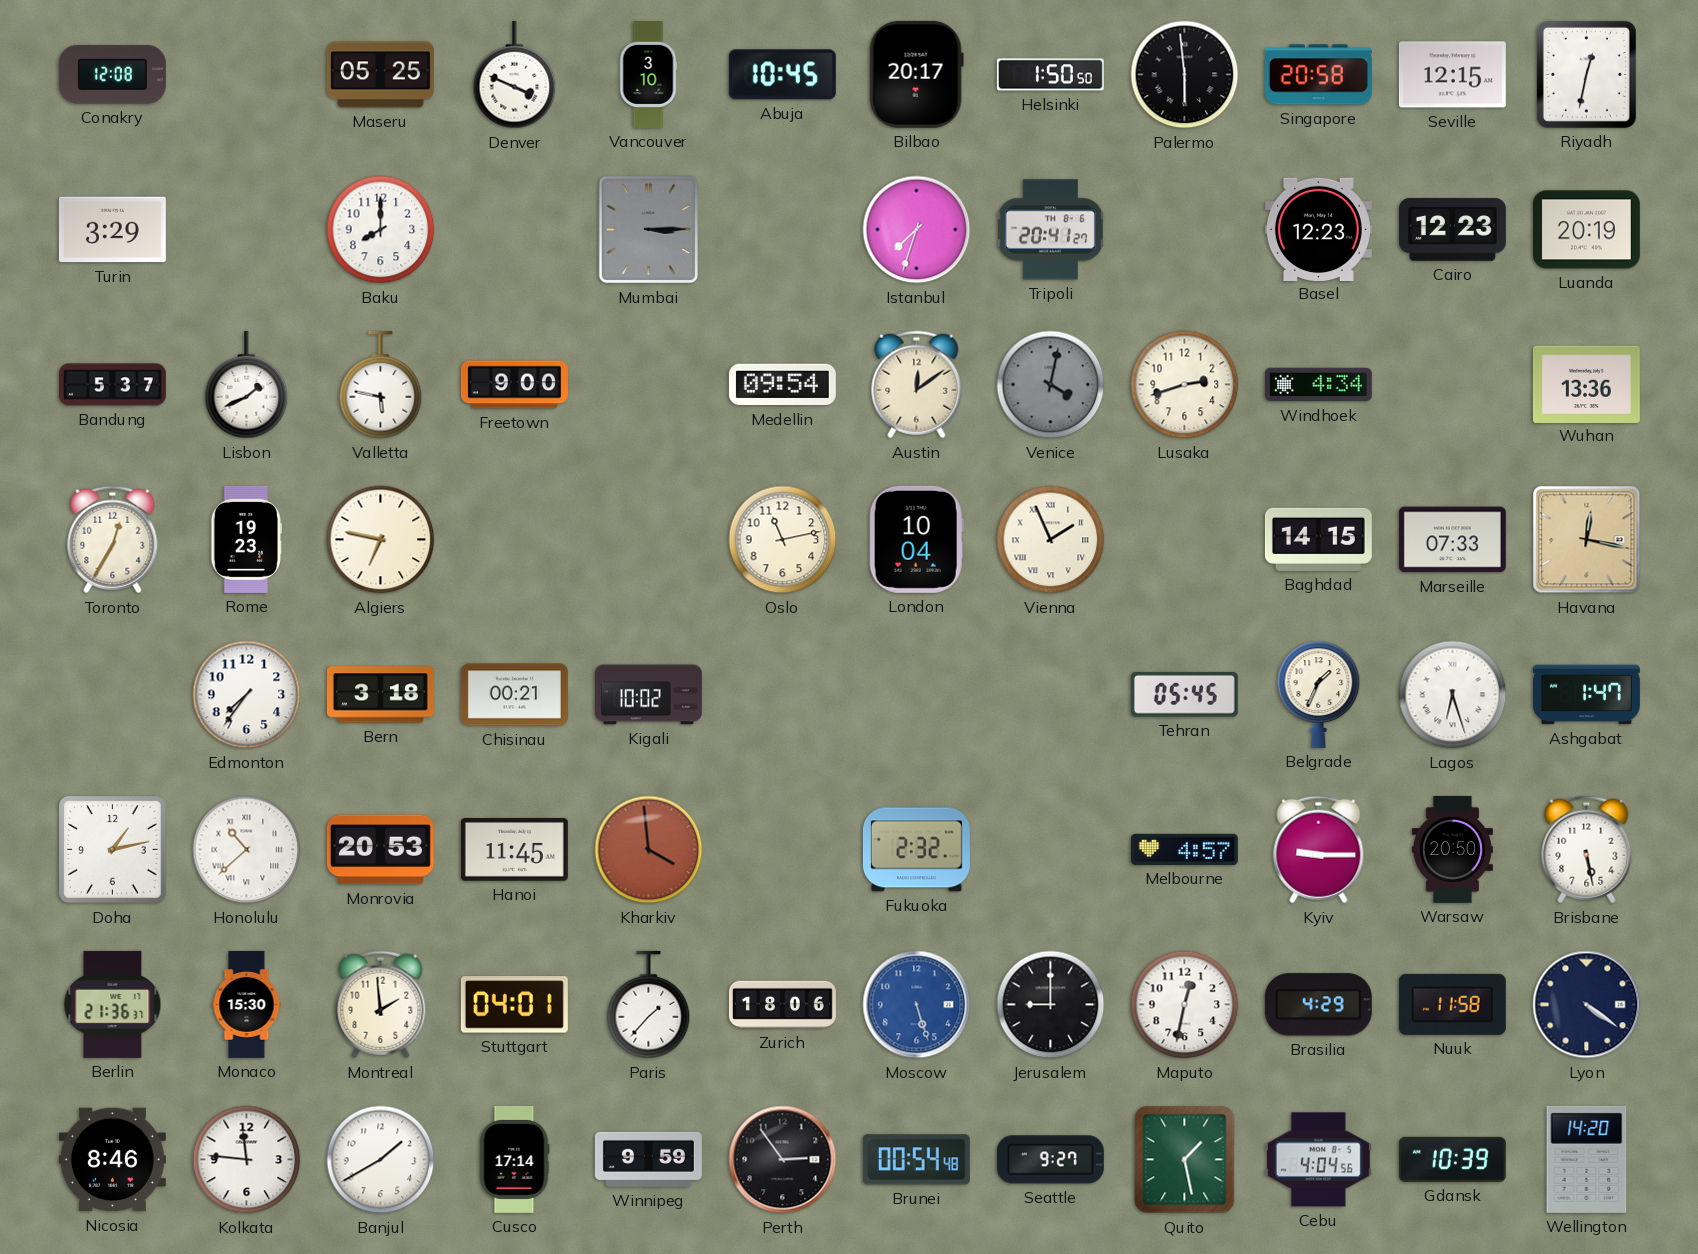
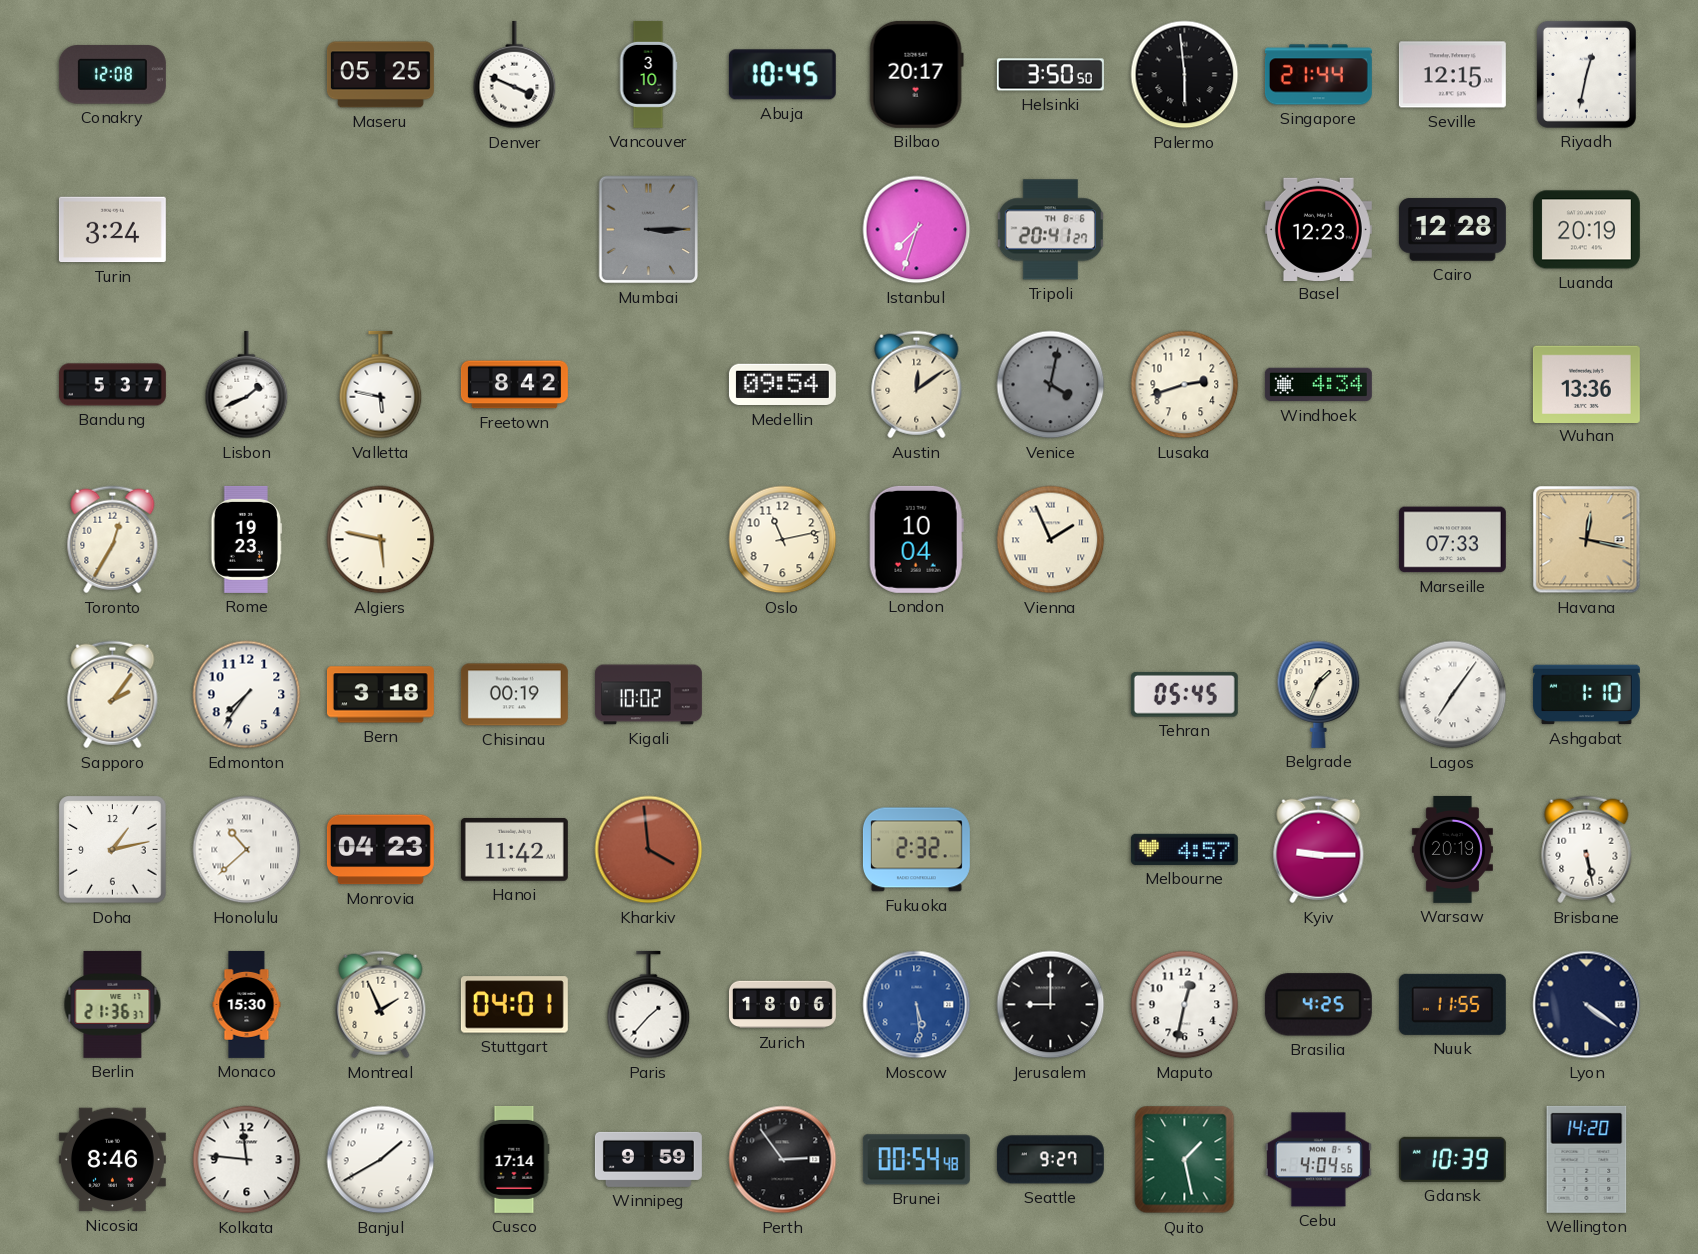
Helsinki: 1:50 -> 3:50
Singapore: 20:58 -> 21:44
Turin: 3:29 -> 3:24
Baku: 8:00 -> none
Cairo: 12:23 -> 12:28
Freetown: 9:00 -> 8:42
Algiers: 6:47 -> 5:47
Baghdad: 14:15 -> none
Sapporo: none -> 2:06
Chisinau: 00:21 -> 00:19
Lagos: 6:27 -> 7:06
Ashgabat: 1:47 -> 1:10
Monrovia: 20:53 -> 04:23
Hanoi: 11:45 -> 11:42
Warsaw: 20:50 -> 20:19
Montreal: 1:59 -> 1:56
Moscow: 5:27 -> 5:29
Brasilia: 4:29 -> 4:25
Nuuk: 11:58 -> 11:55
